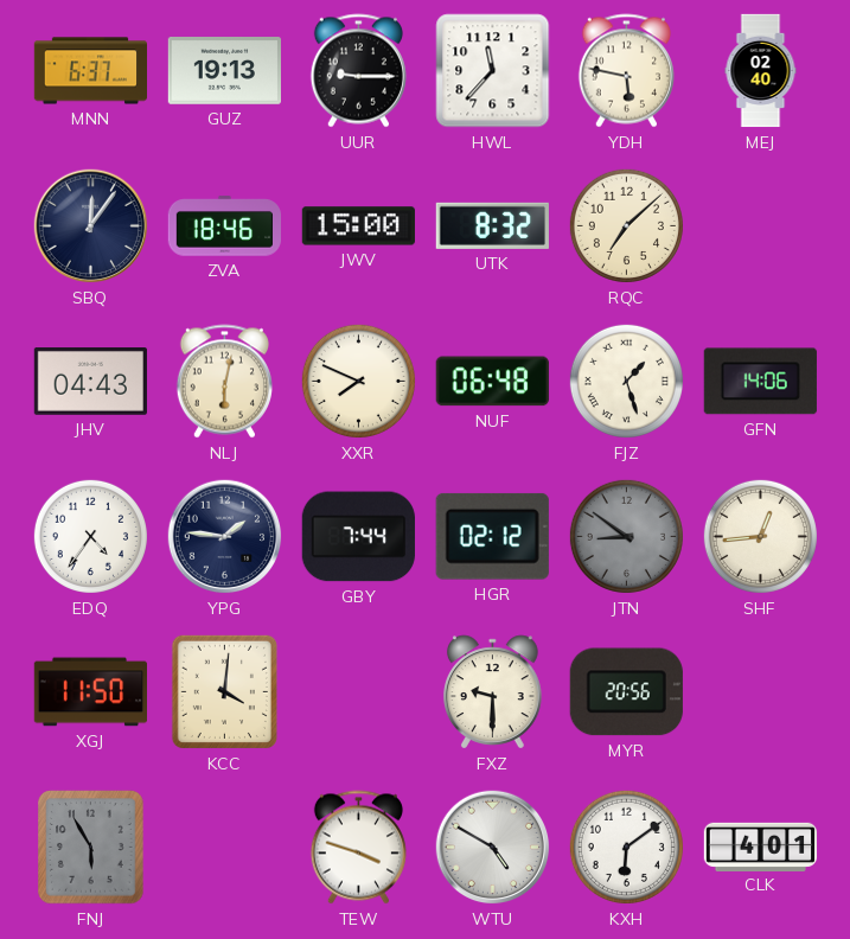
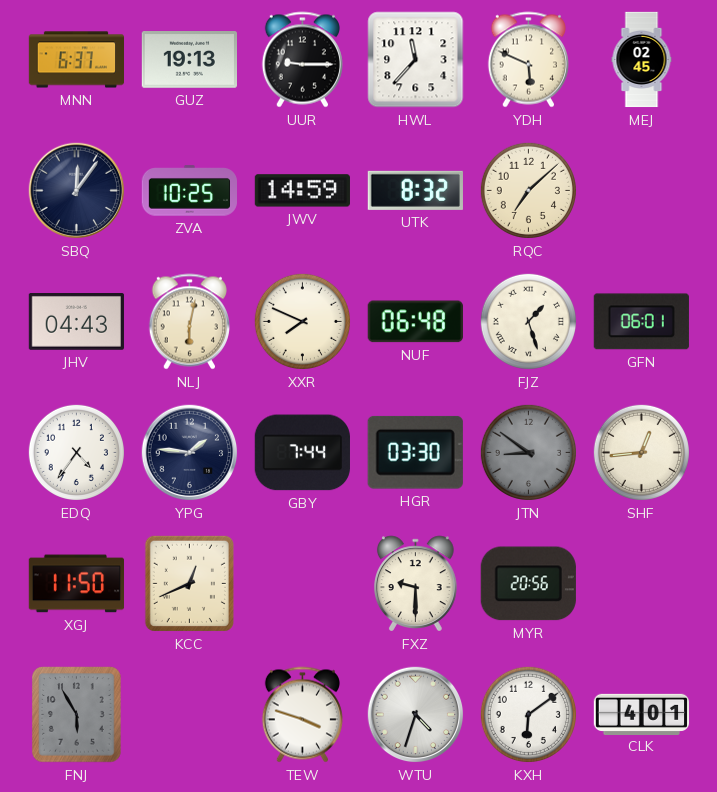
YDH: 5:47 -> 5:49
MEJ: 02:40 -> 02:45
ZVA: 18:46 -> 10:25
JWV: 15:00 -> 14:59
GFN: 14:06 -> 06:01
HGR: 02:12 -> 03:30
KCC: 4:01 -> 12:41
WTU: 4:50 -> 4:33
